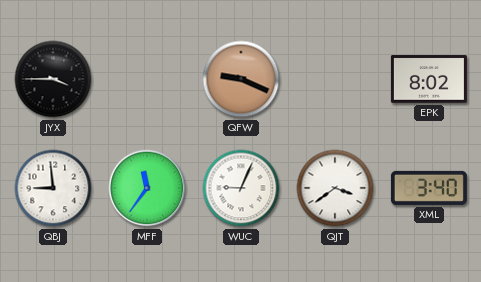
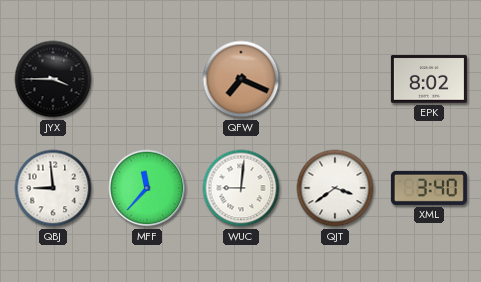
QFW: 9:19 -> 7:19
MFF: 11:36 -> 11:37
WUC: 9:04 -> 9:01
